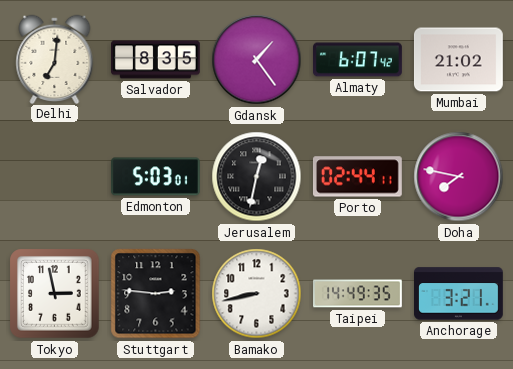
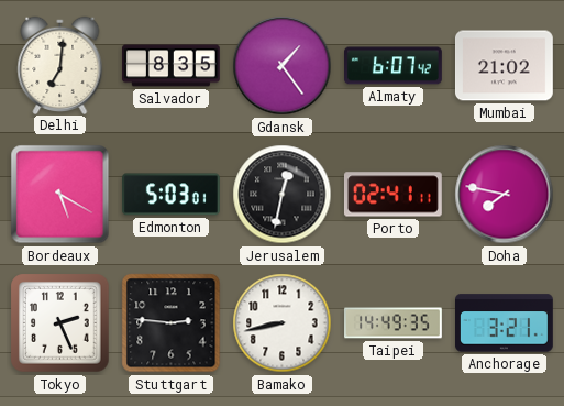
Bordeaux: none -> 5:20
Porto: 02:44 -> 02:41
Tokyo: 2:58 -> 2:26
